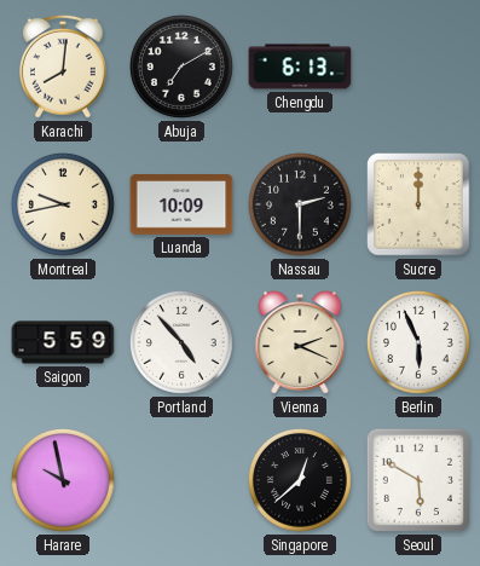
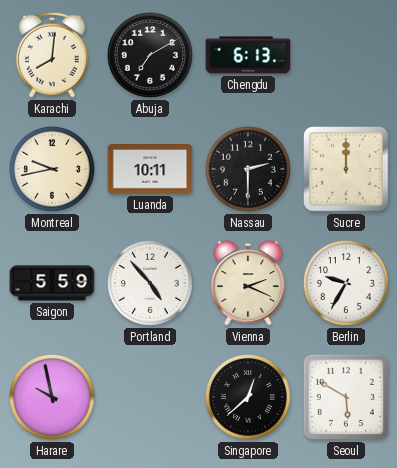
Luanda: 10:09 -> 10:11
Berlin: 5:56 -> 9:35
